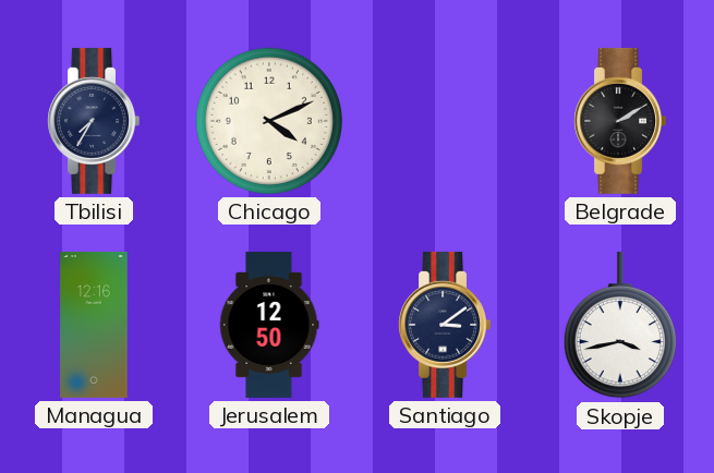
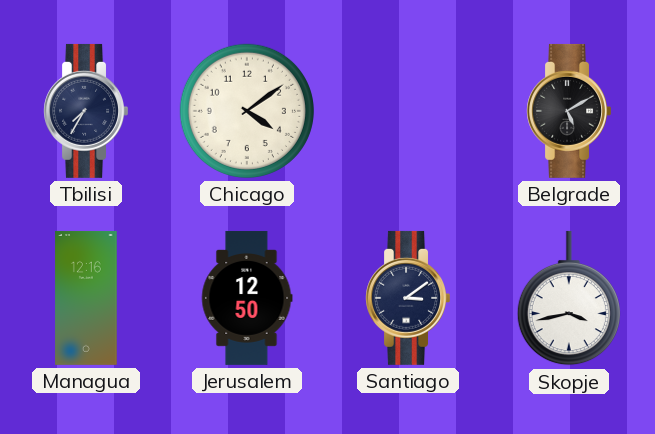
Chicago: 4:11 -> 4:09
Belgrade: 2:10 -> 5:10
